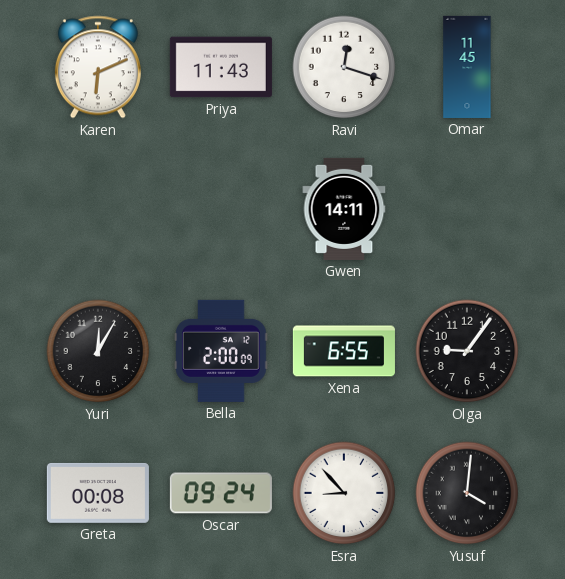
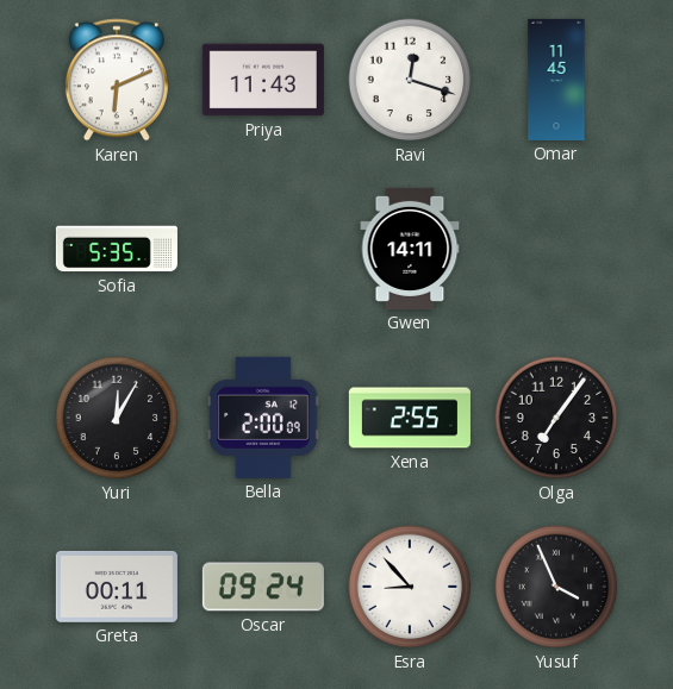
Sofia: none -> 5:35
Xena: 6:55 -> 2:55
Olga: 9:06 -> 7:06
Greta: 00:08 -> 00:11
Yusuf: 4:01 -> 3:56
